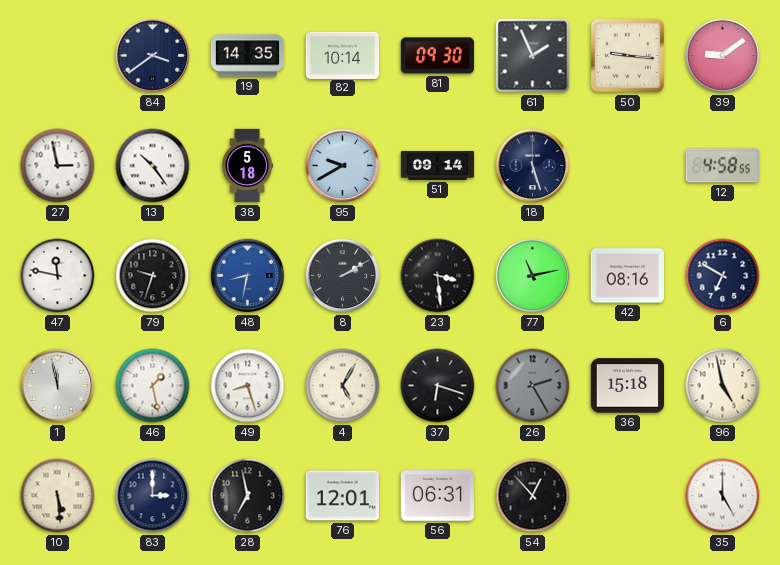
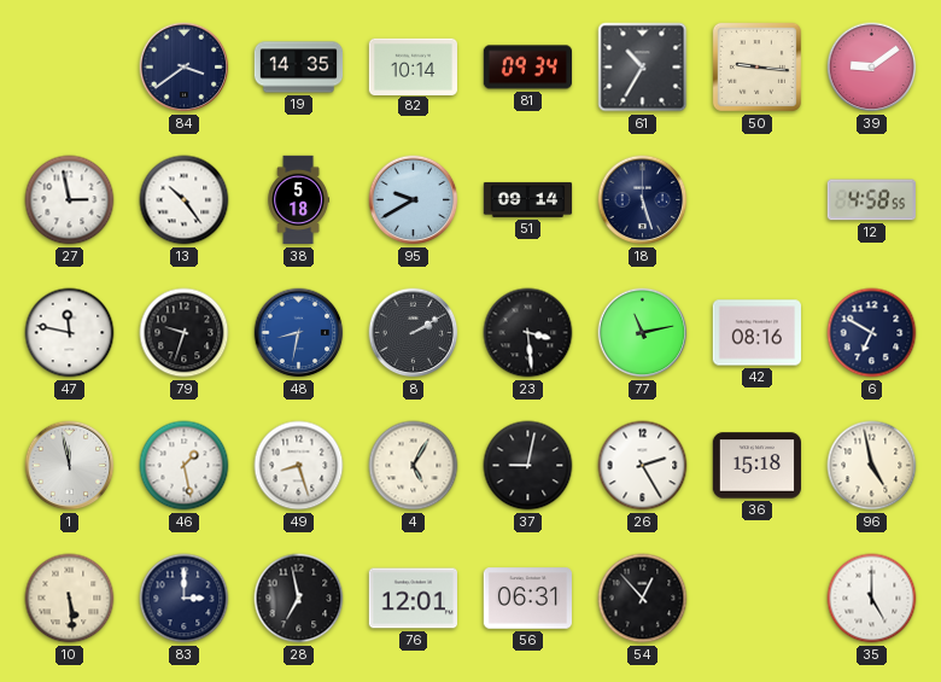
81: 09:30 -> 09:34
61: 1:56 -> 10:35
37: 6:18 -> 9:02
26 dial: grey -> white
